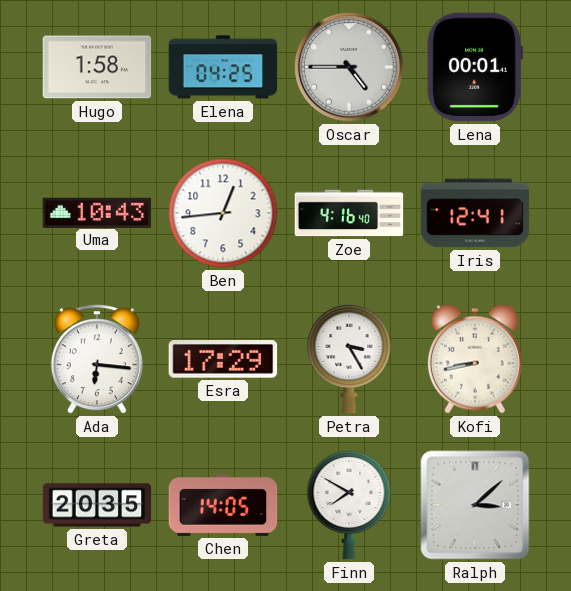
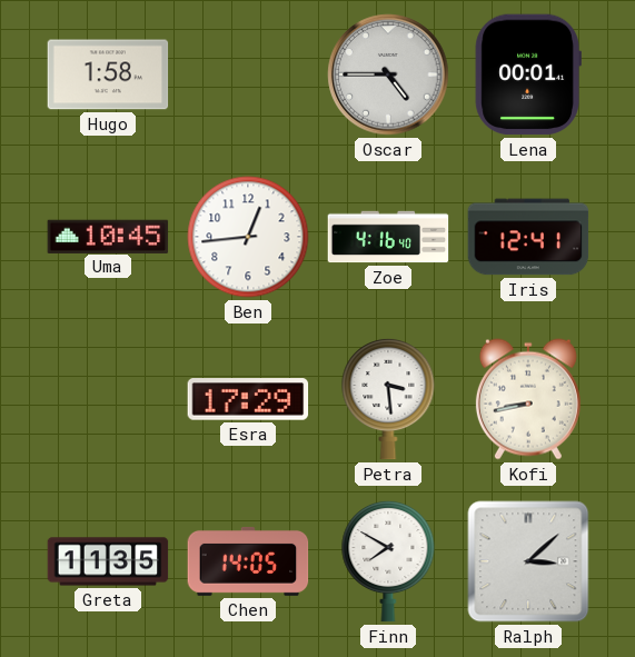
Elena: 04:25 -> none
Uma: 10:43 -> 10:45
Ada: 6:16 -> none
Petra: 3:25 -> 3:29
Greta: 20:35 -> 11:35
